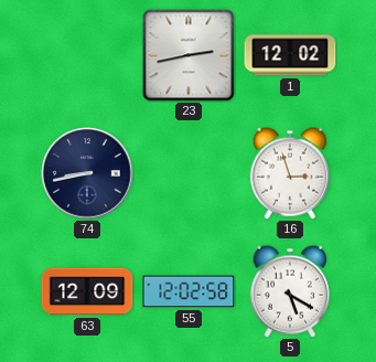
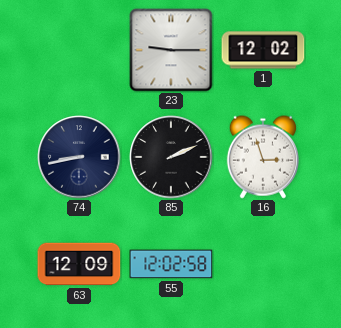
23: 2:43 -> 9:15
85: none -> 2:11
5: 5:20 -> none
